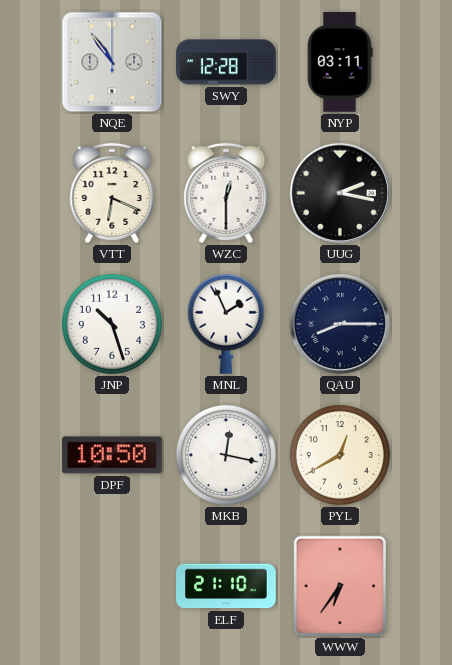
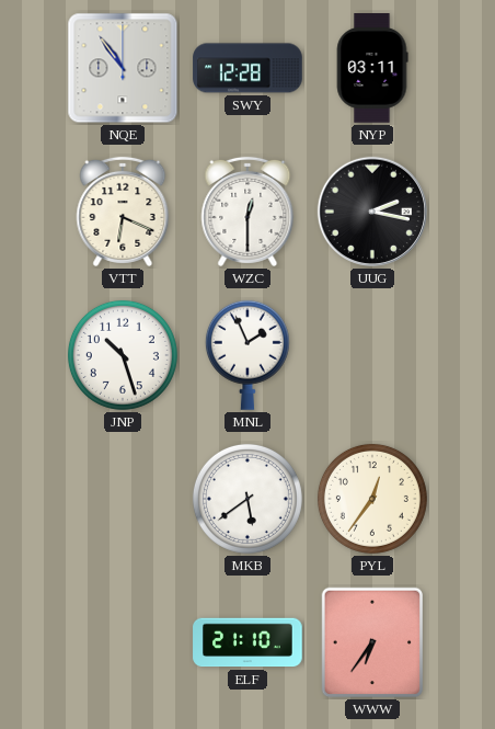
QAU: 8:15 -> none
DPF: 10:50 -> none
MKB: 12:17 -> 5:39
PYL: 12:40 -> 12:36
